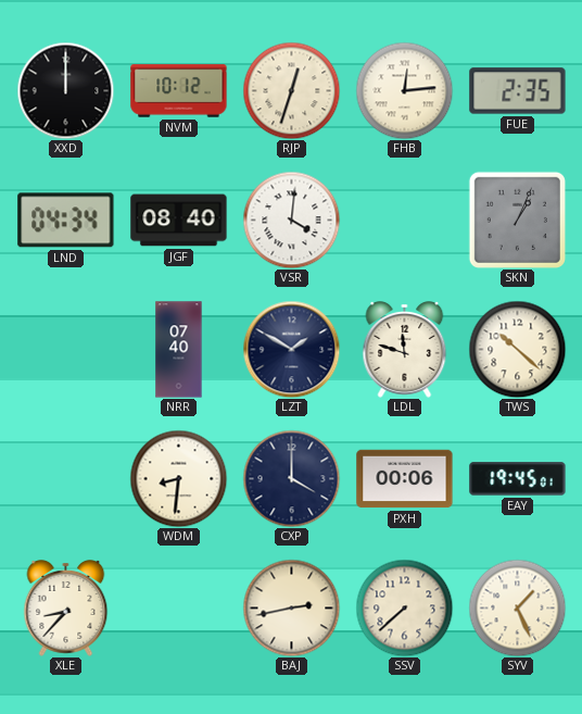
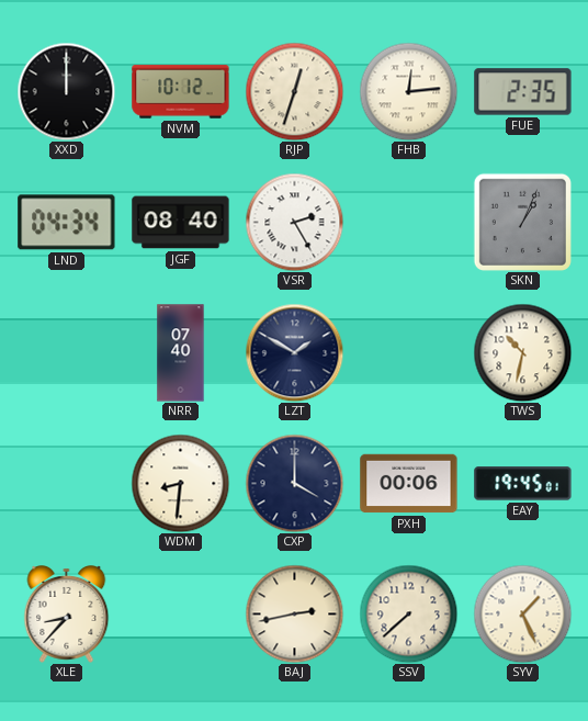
VSR: 4:01 -> 2:25
LDL: 11:48 -> none
TWS: 10:22 -> 10:32
